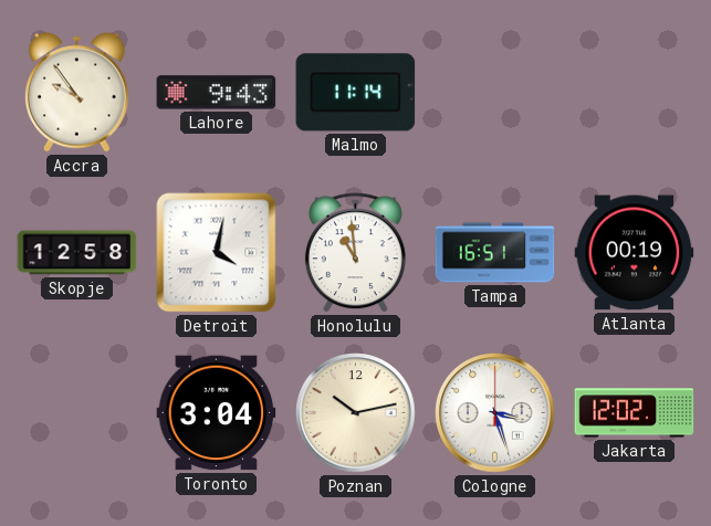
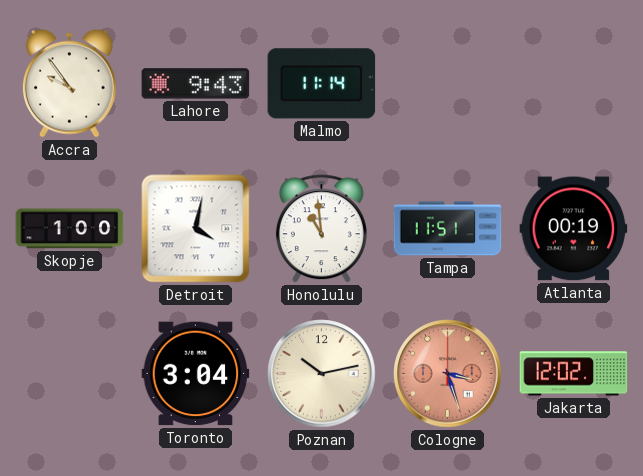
Skopje: 12:58 -> 1:00
Tampa: 16:51 -> 11:51
Cologne dial: white -> salmon
